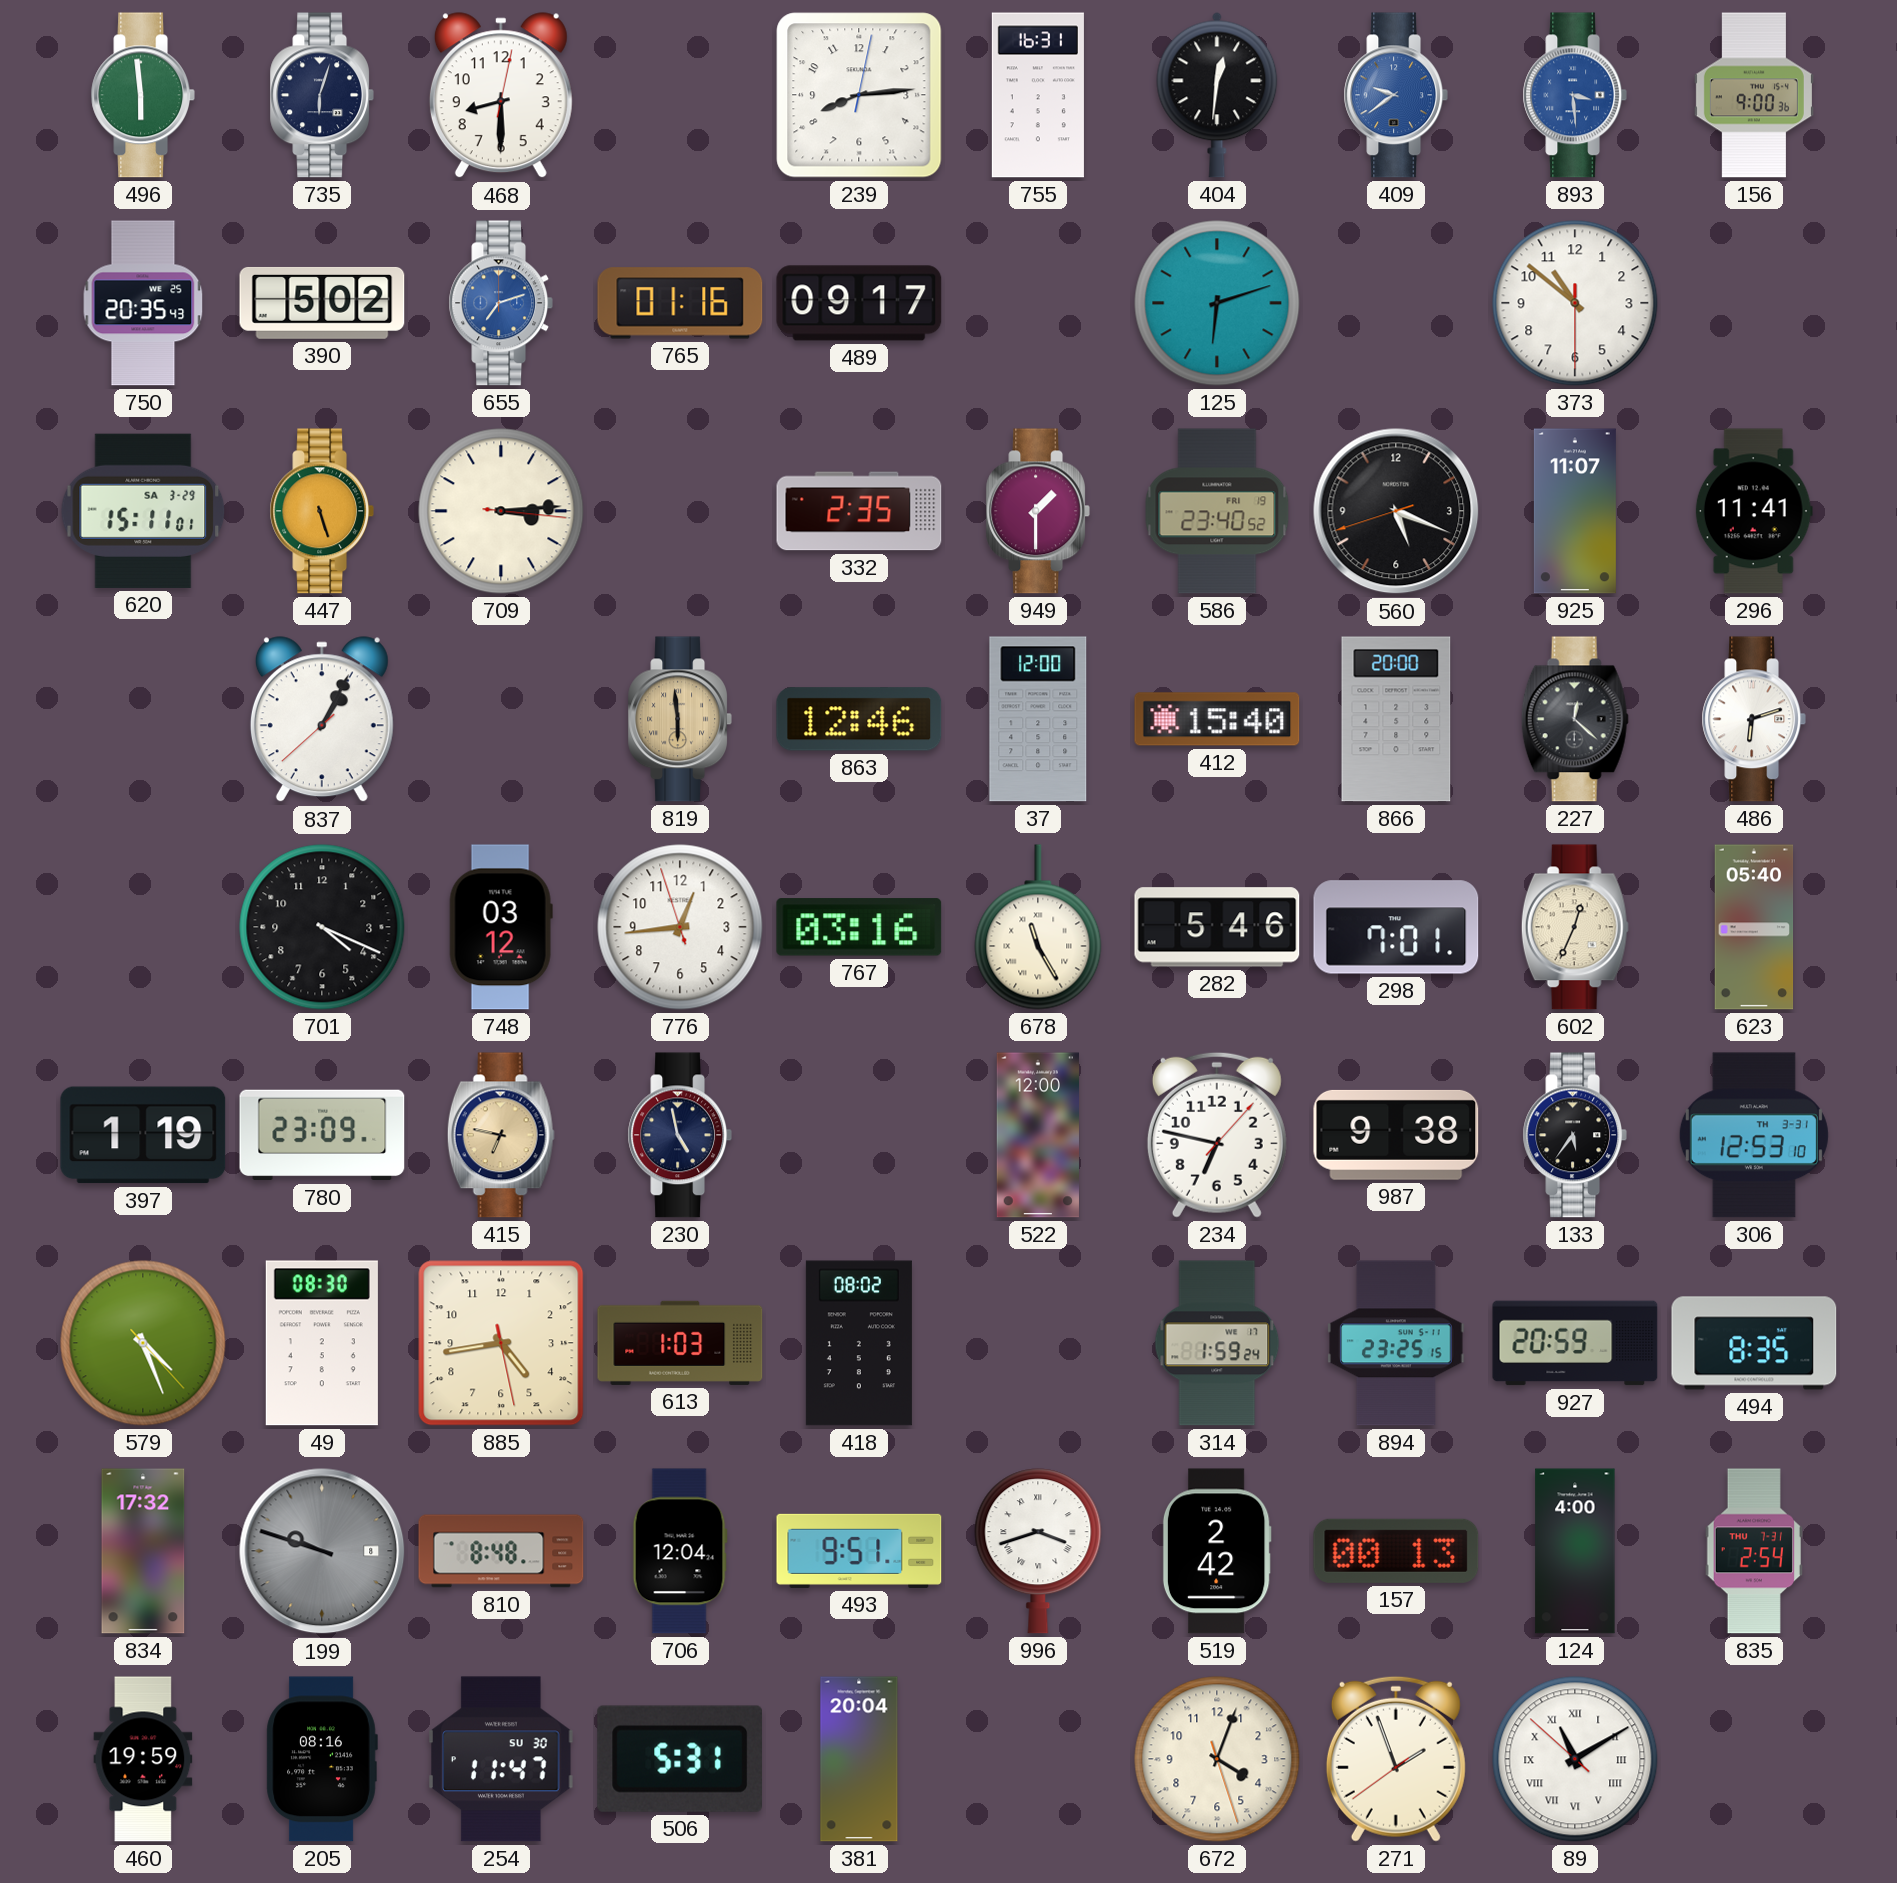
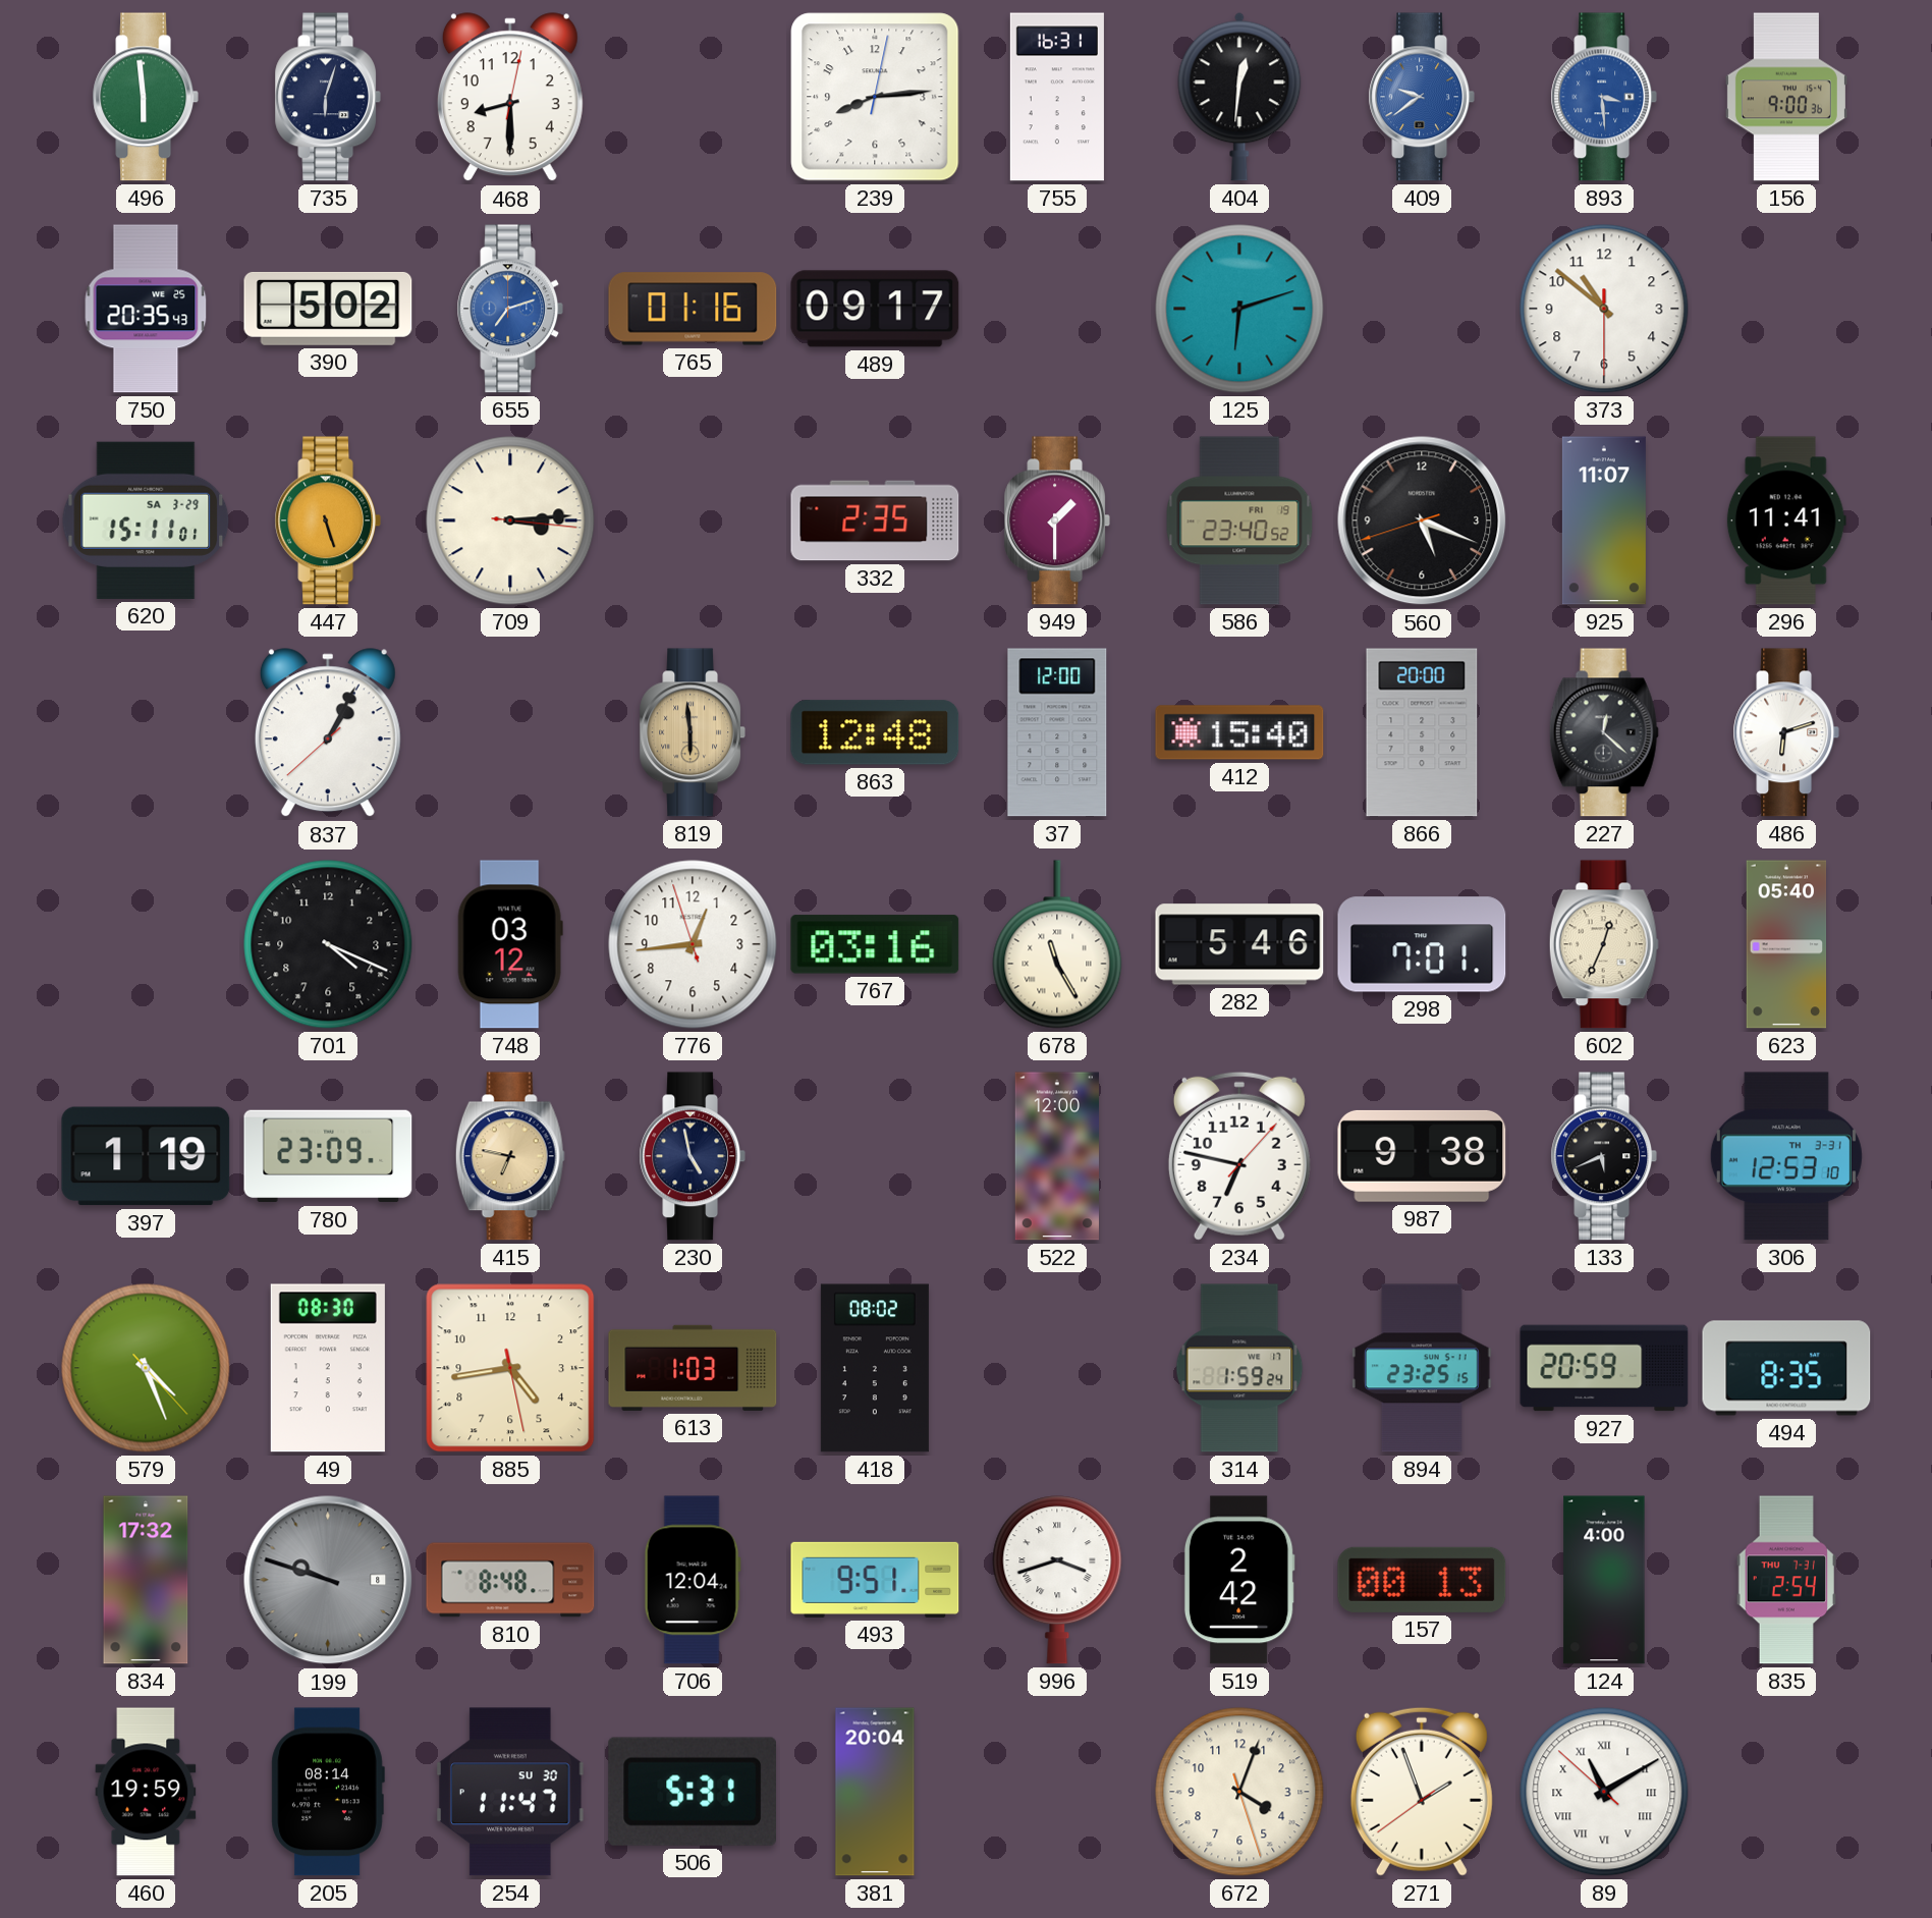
863: 12:46 -> 12:48
133: 5:36 -> 5:41
205: 08:16 -> 08:14
